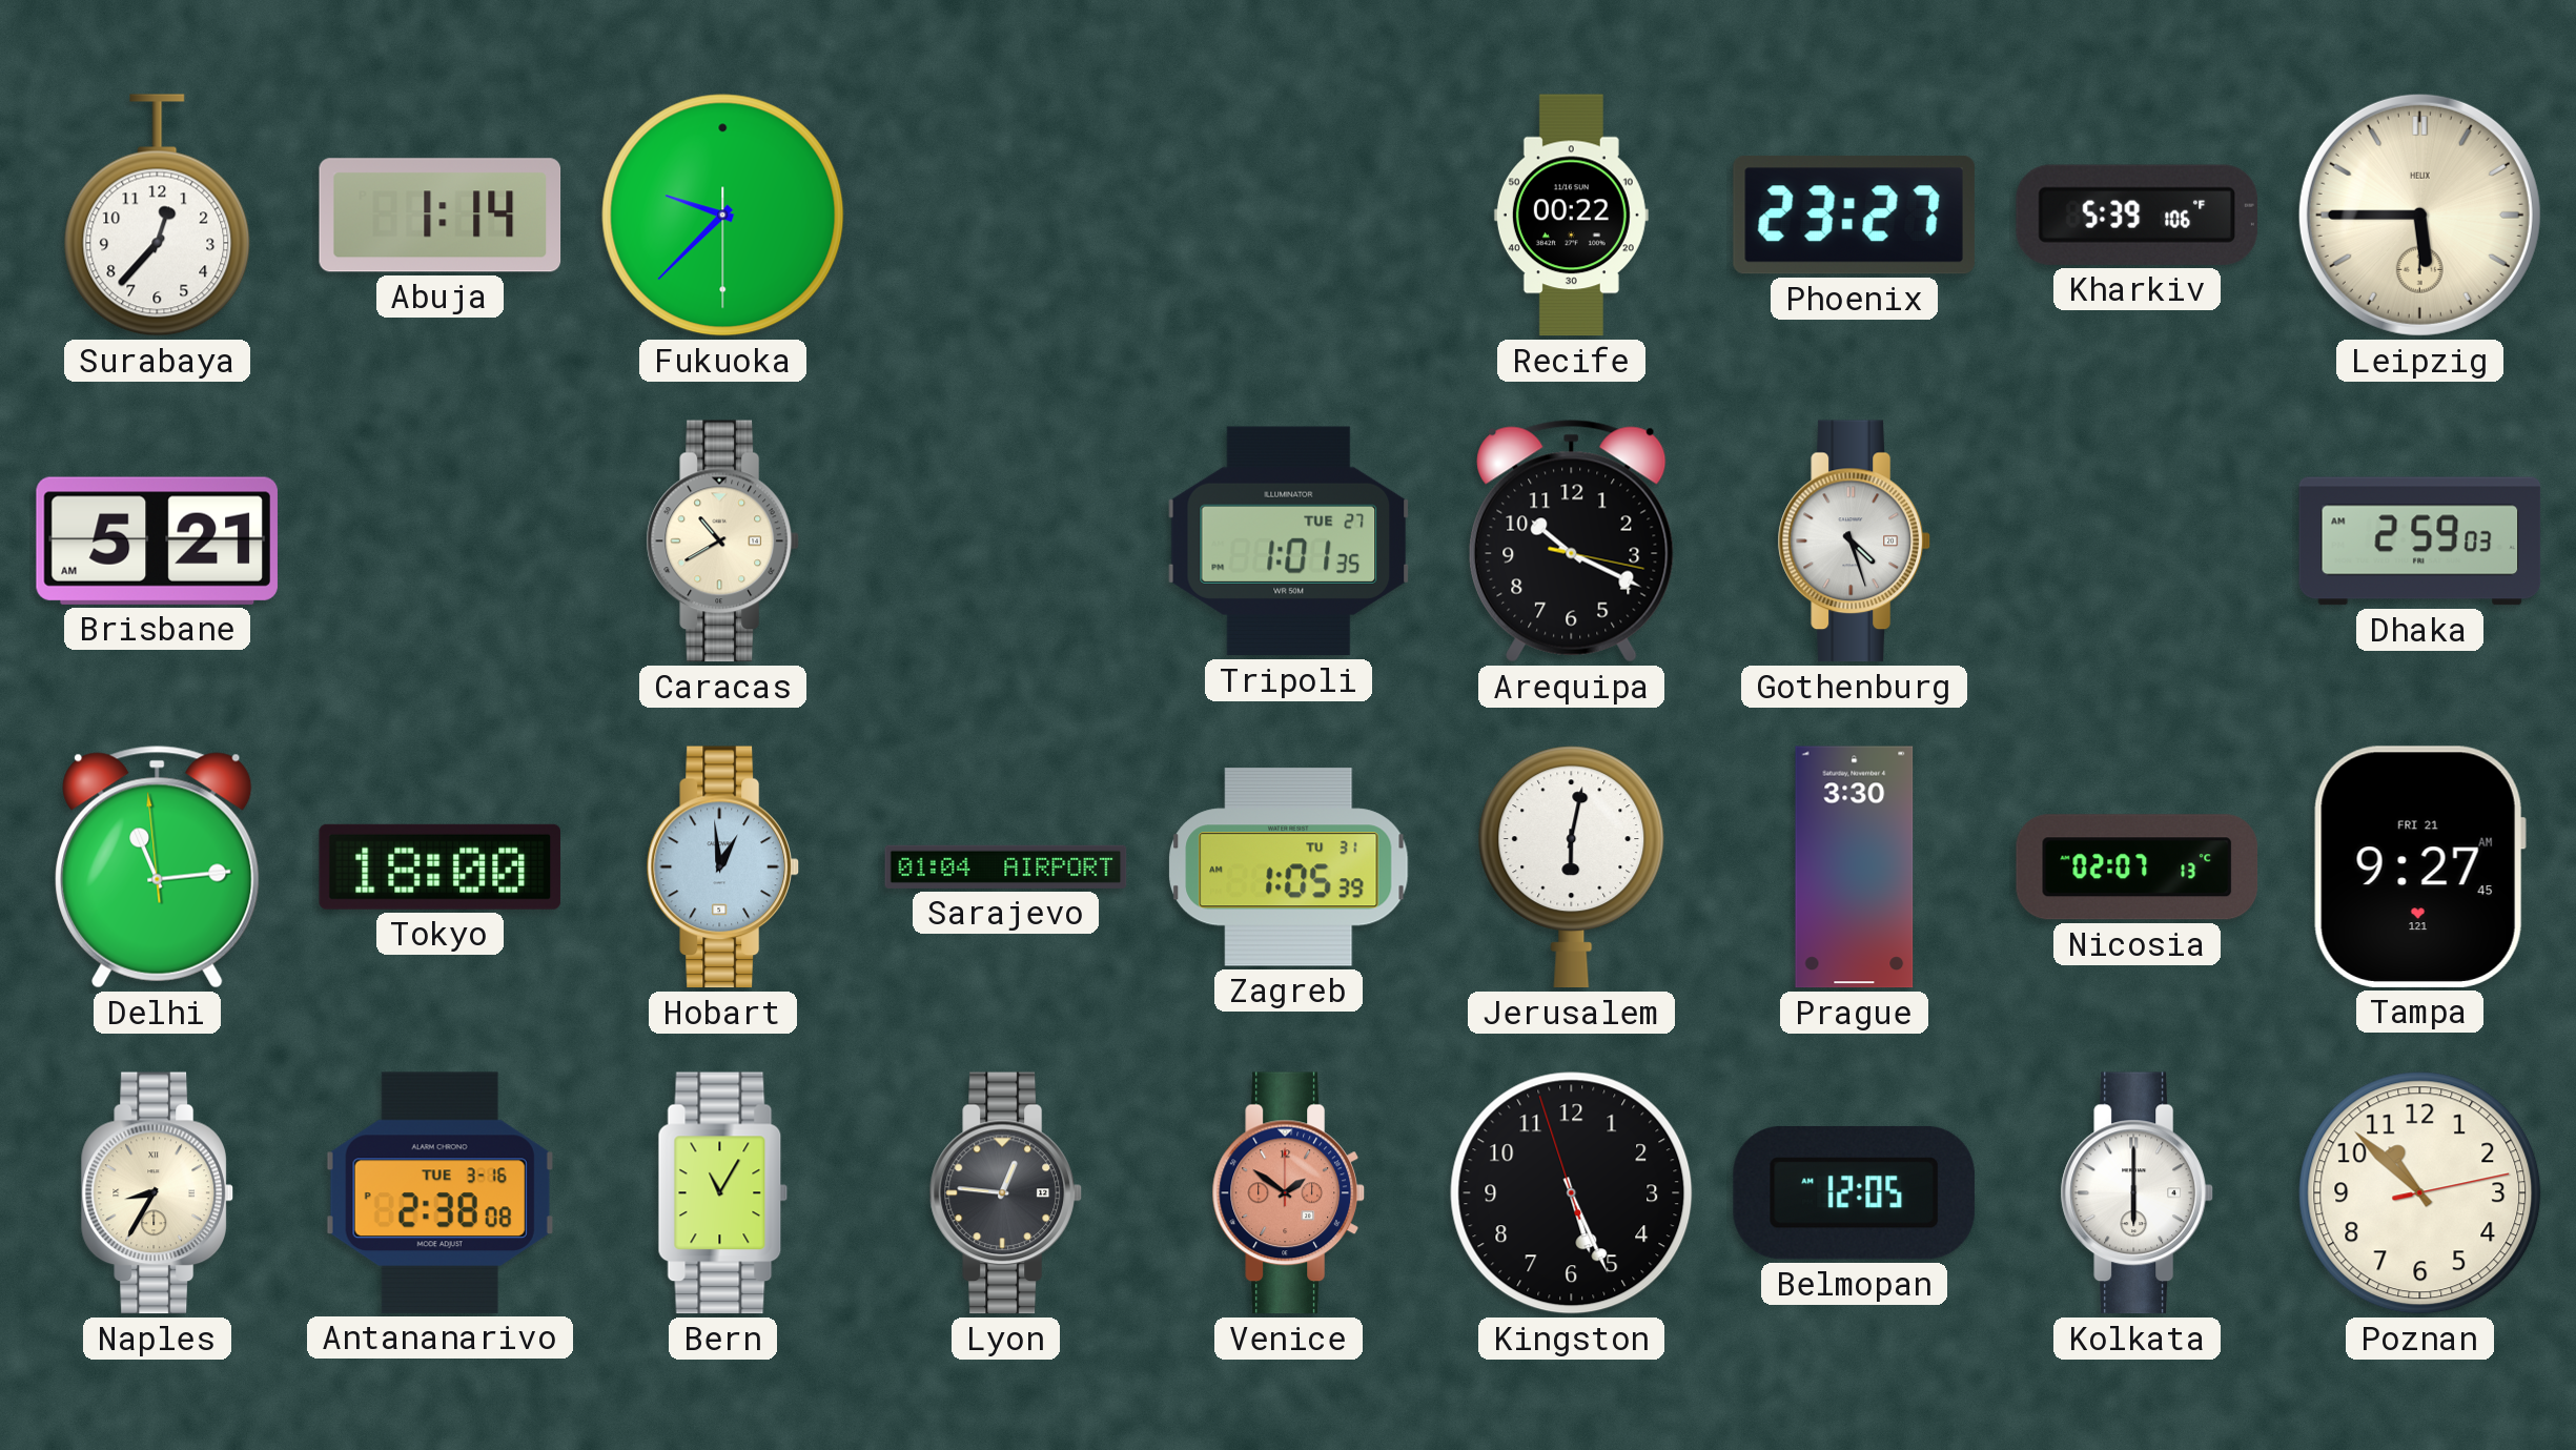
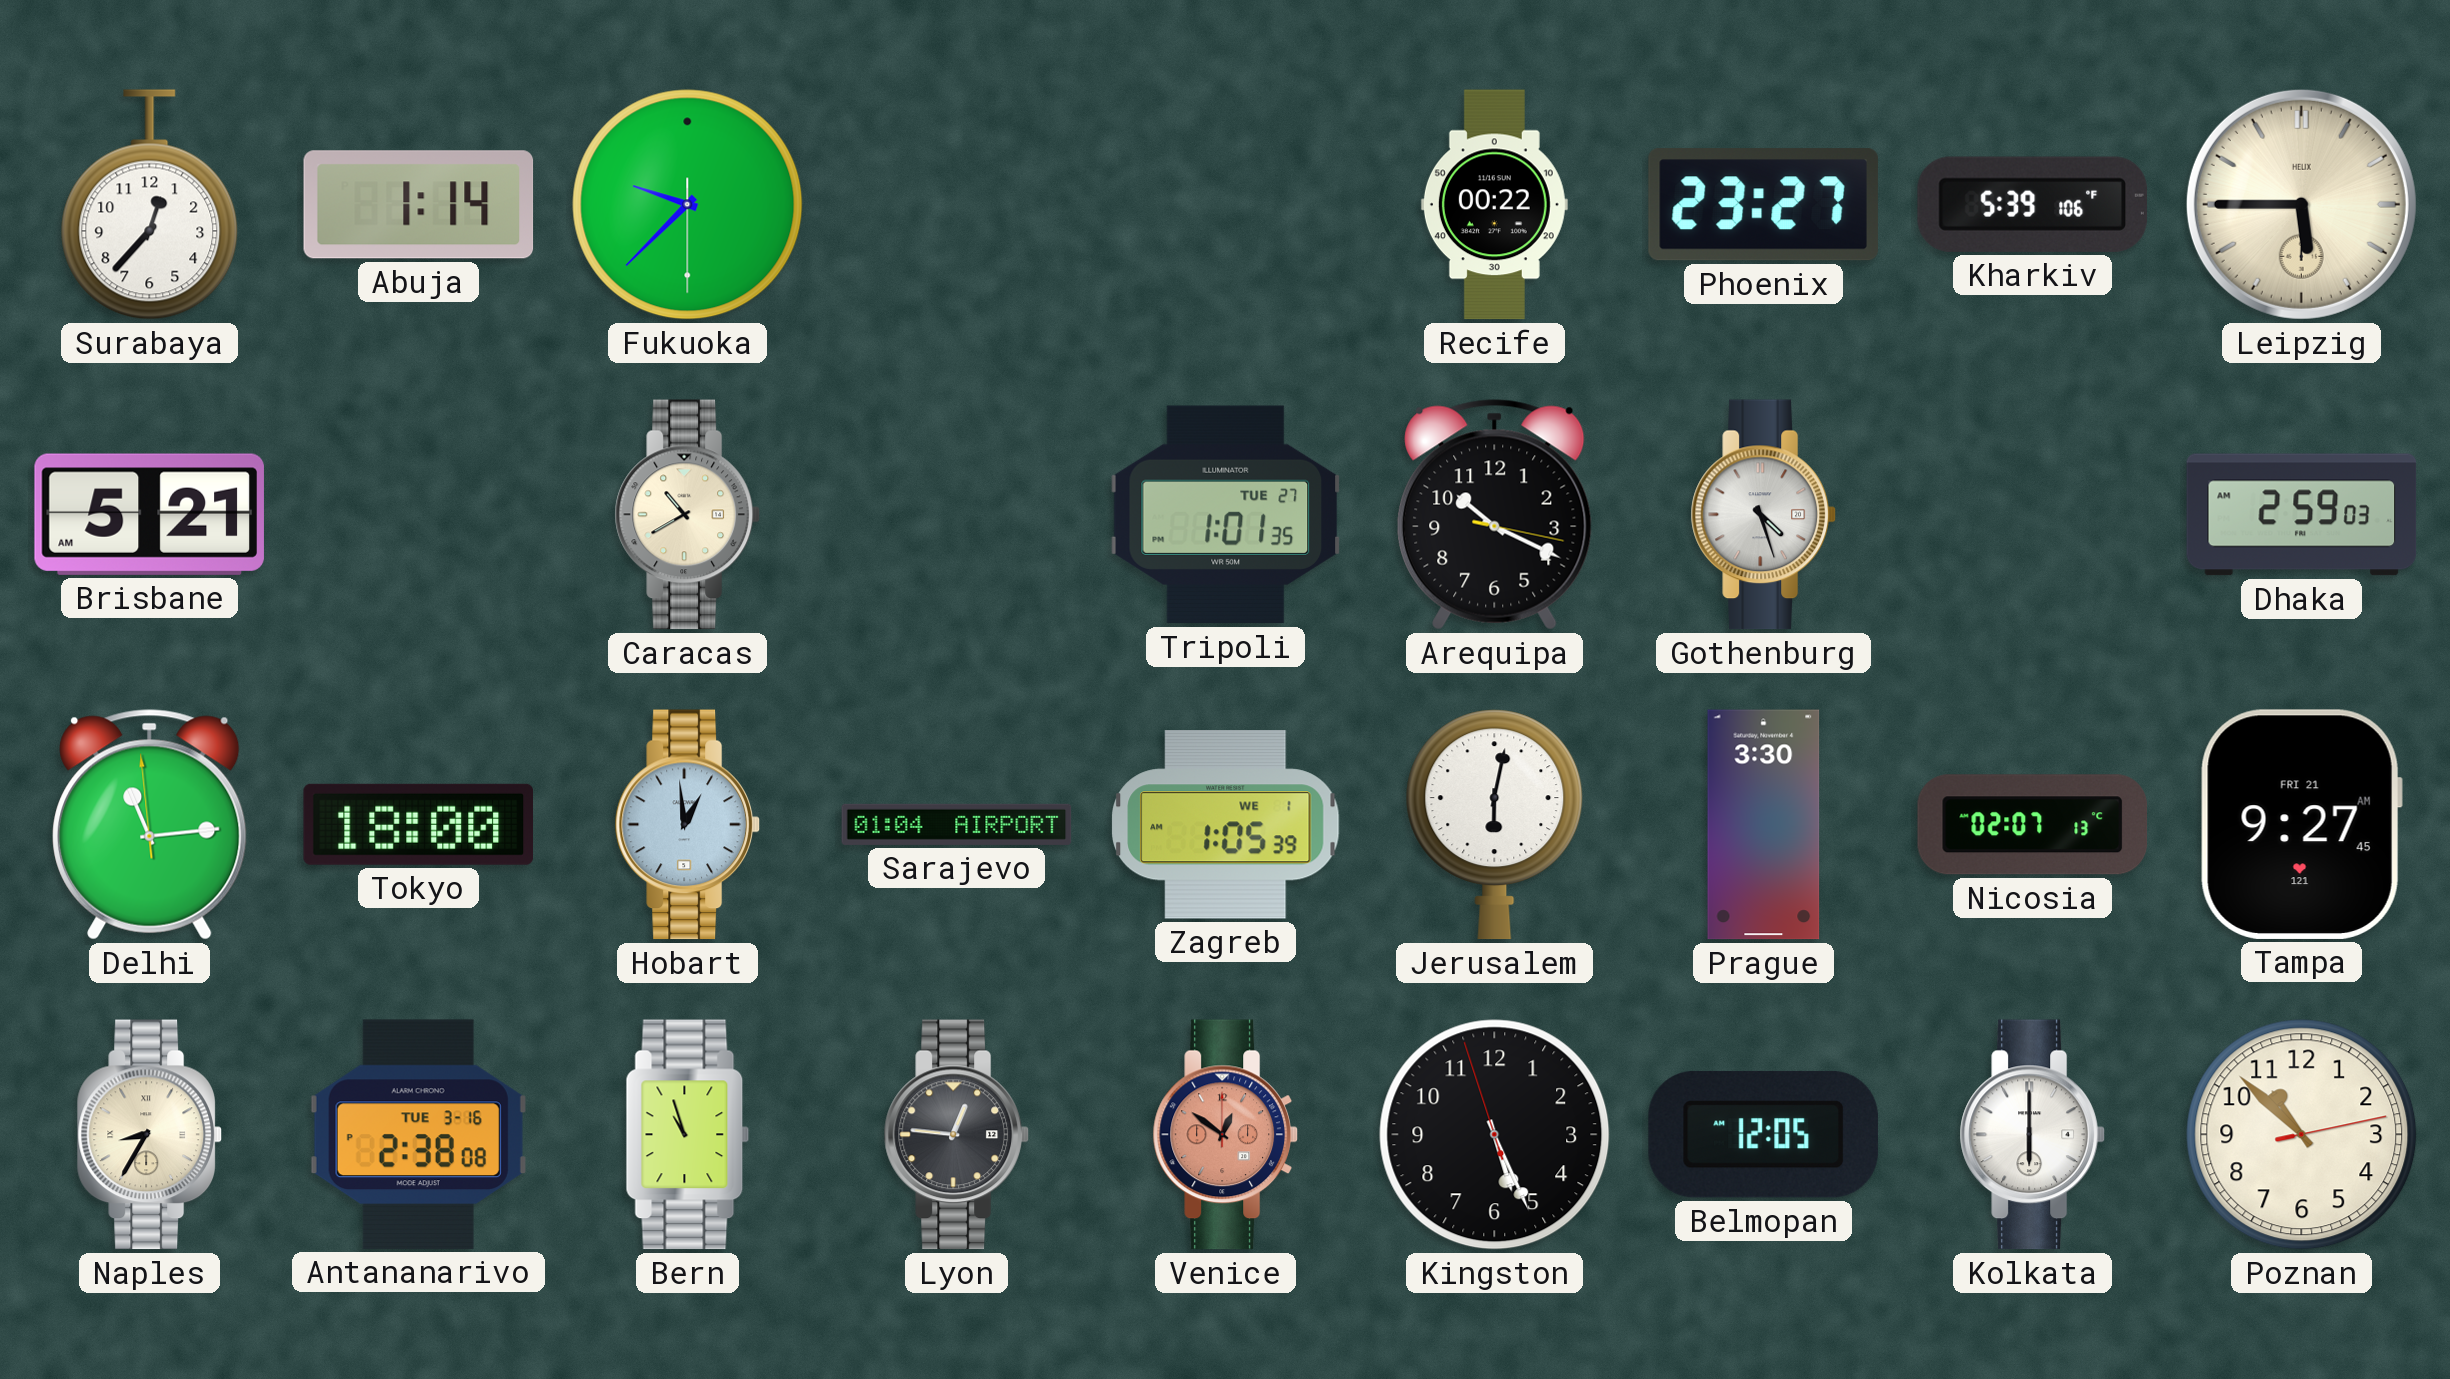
Zagreb date: TU 31 -> WE 1
Bern: 11:05 -> 10:57
Venice: 1:51 -> 12:51
